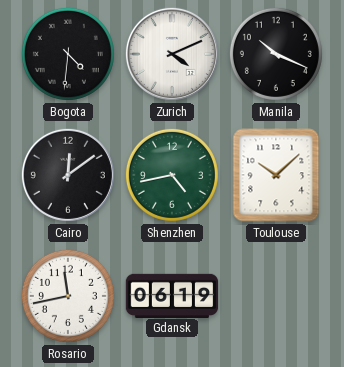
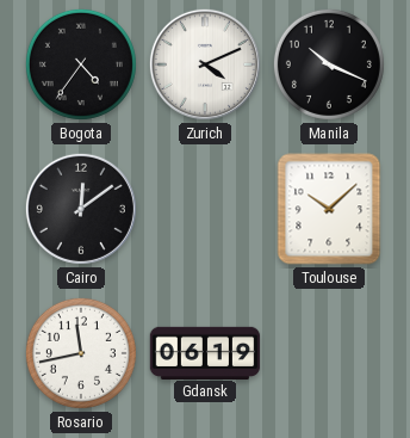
Bogota: 4:31 -> 4:36
Shenzhen: 4:43 -> none
